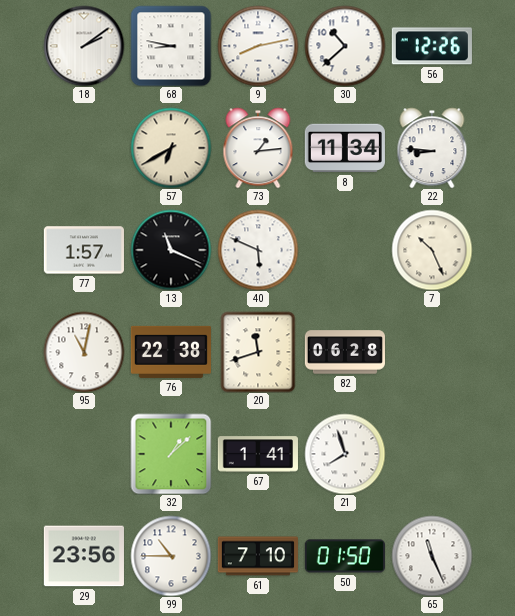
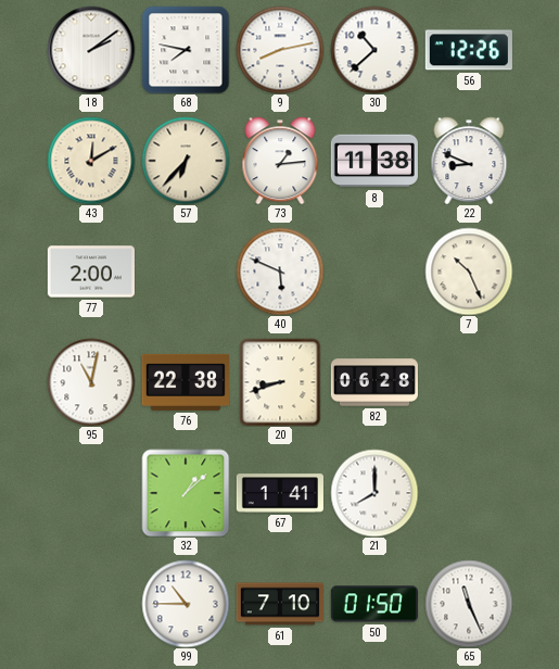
68: 8:47 -> 7:47
43: none -> 12:10
57: 6:40 -> 6:37
8: 11:34 -> 11:38
22: 8:46 -> 8:49
77: 1:57 -> 2:00
13: 11:19 -> none
20: 11:42 -> 8:42
21: 7:57 -> 8:00
29: 23:56 -> none
